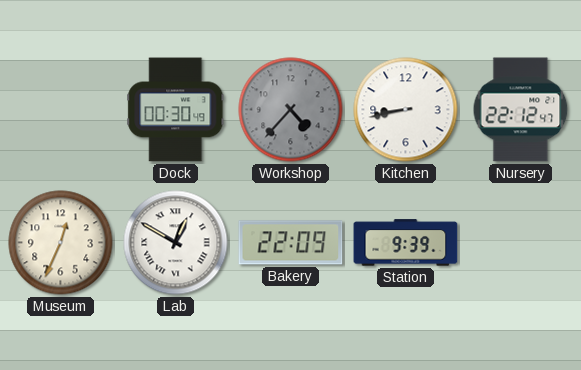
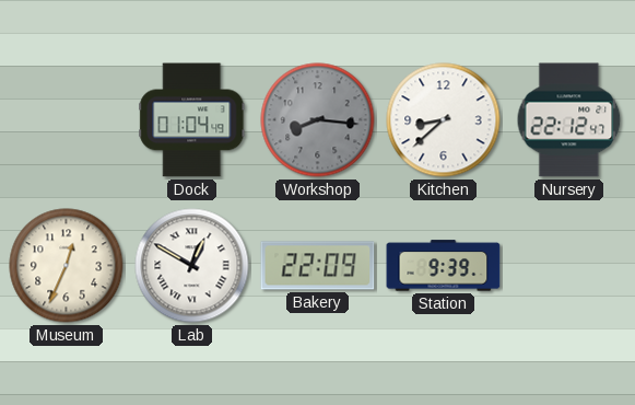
Dock: 00:30 -> 01:04
Workshop: 4:37 -> 8:16
Kitchen: 8:43 -> 8:38
